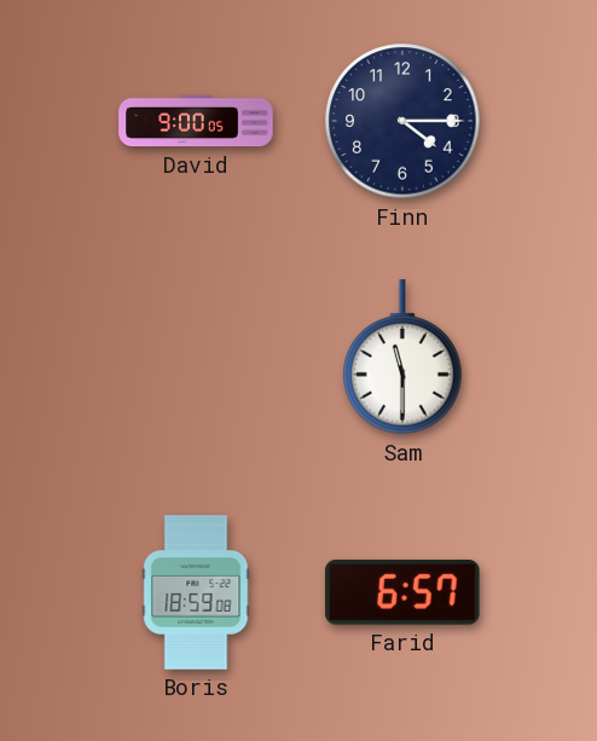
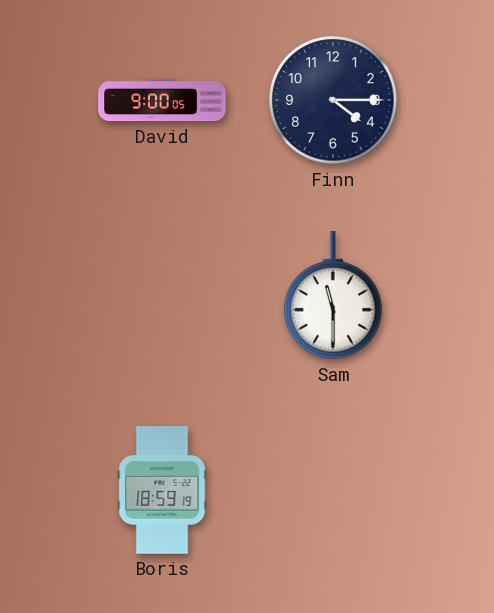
Boris: 18:59:08 -> 18:59:19
Farid: 6:57 -> none
